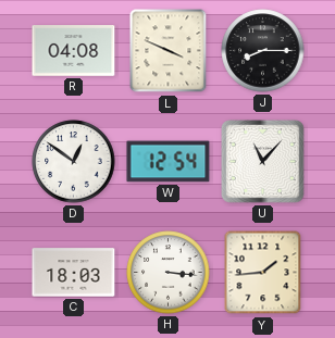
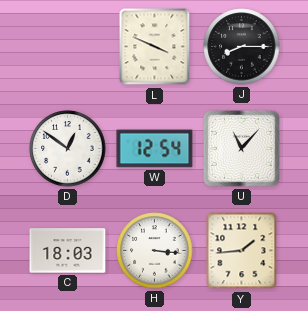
R: 04:08 -> none
